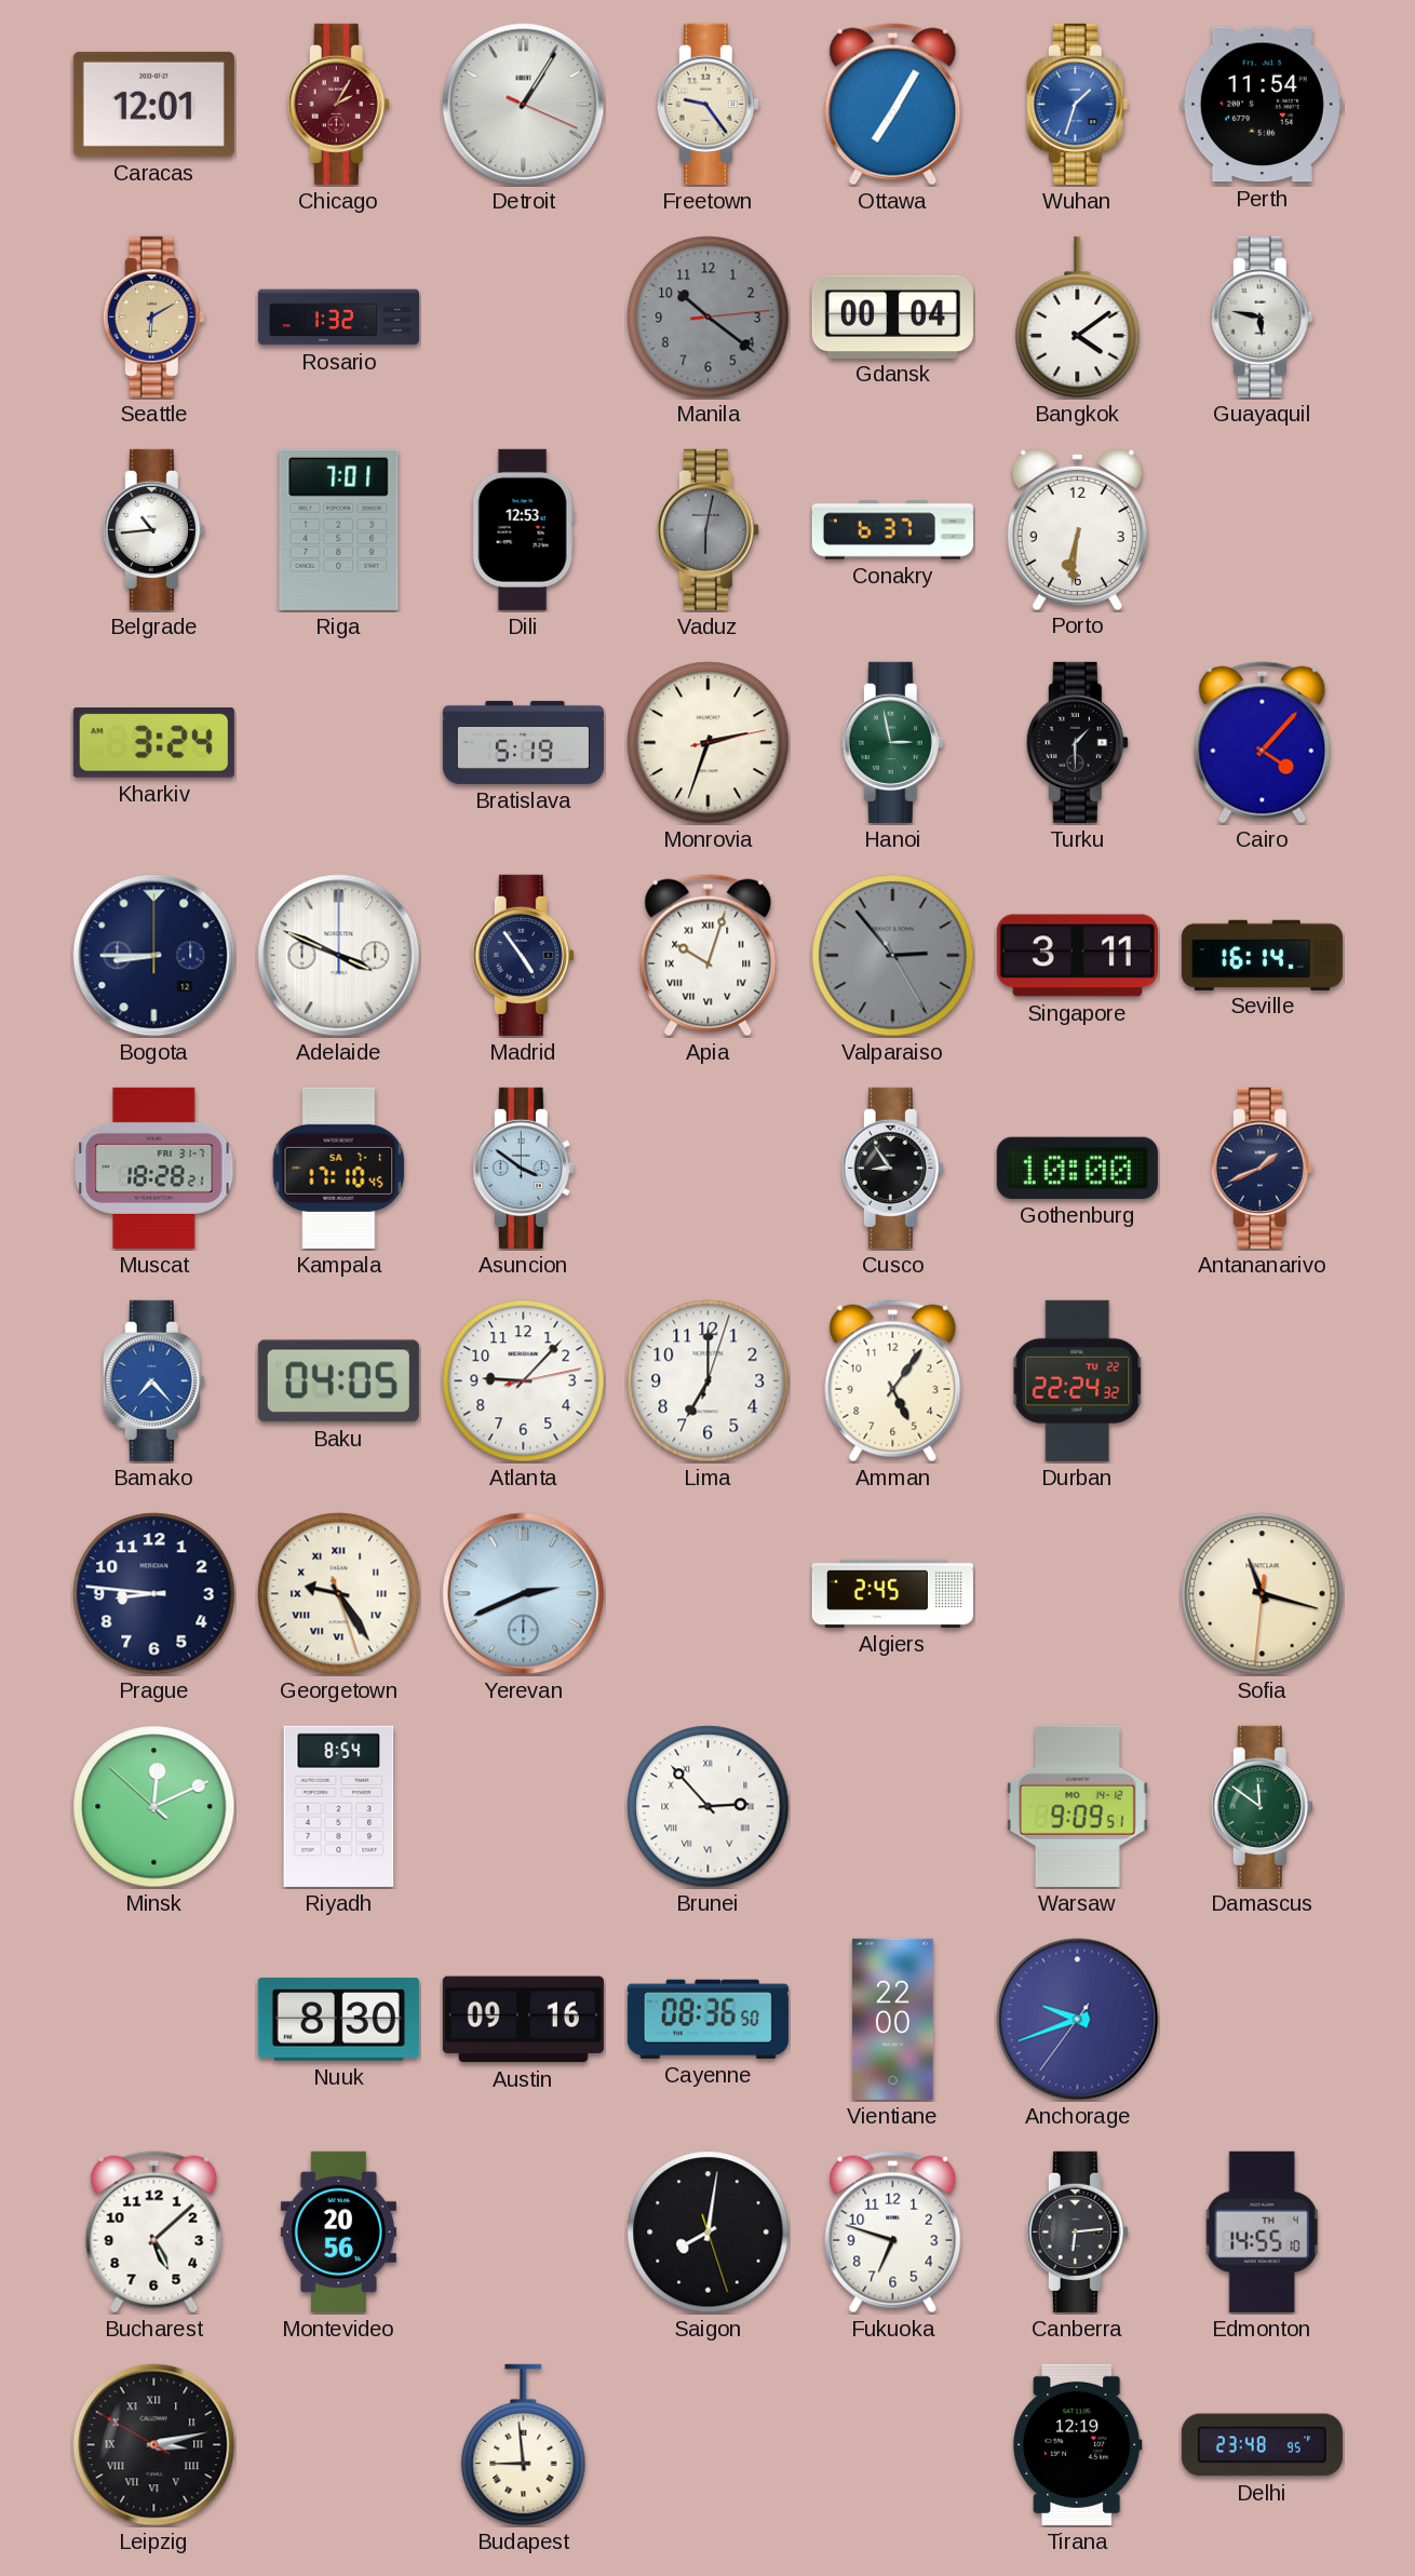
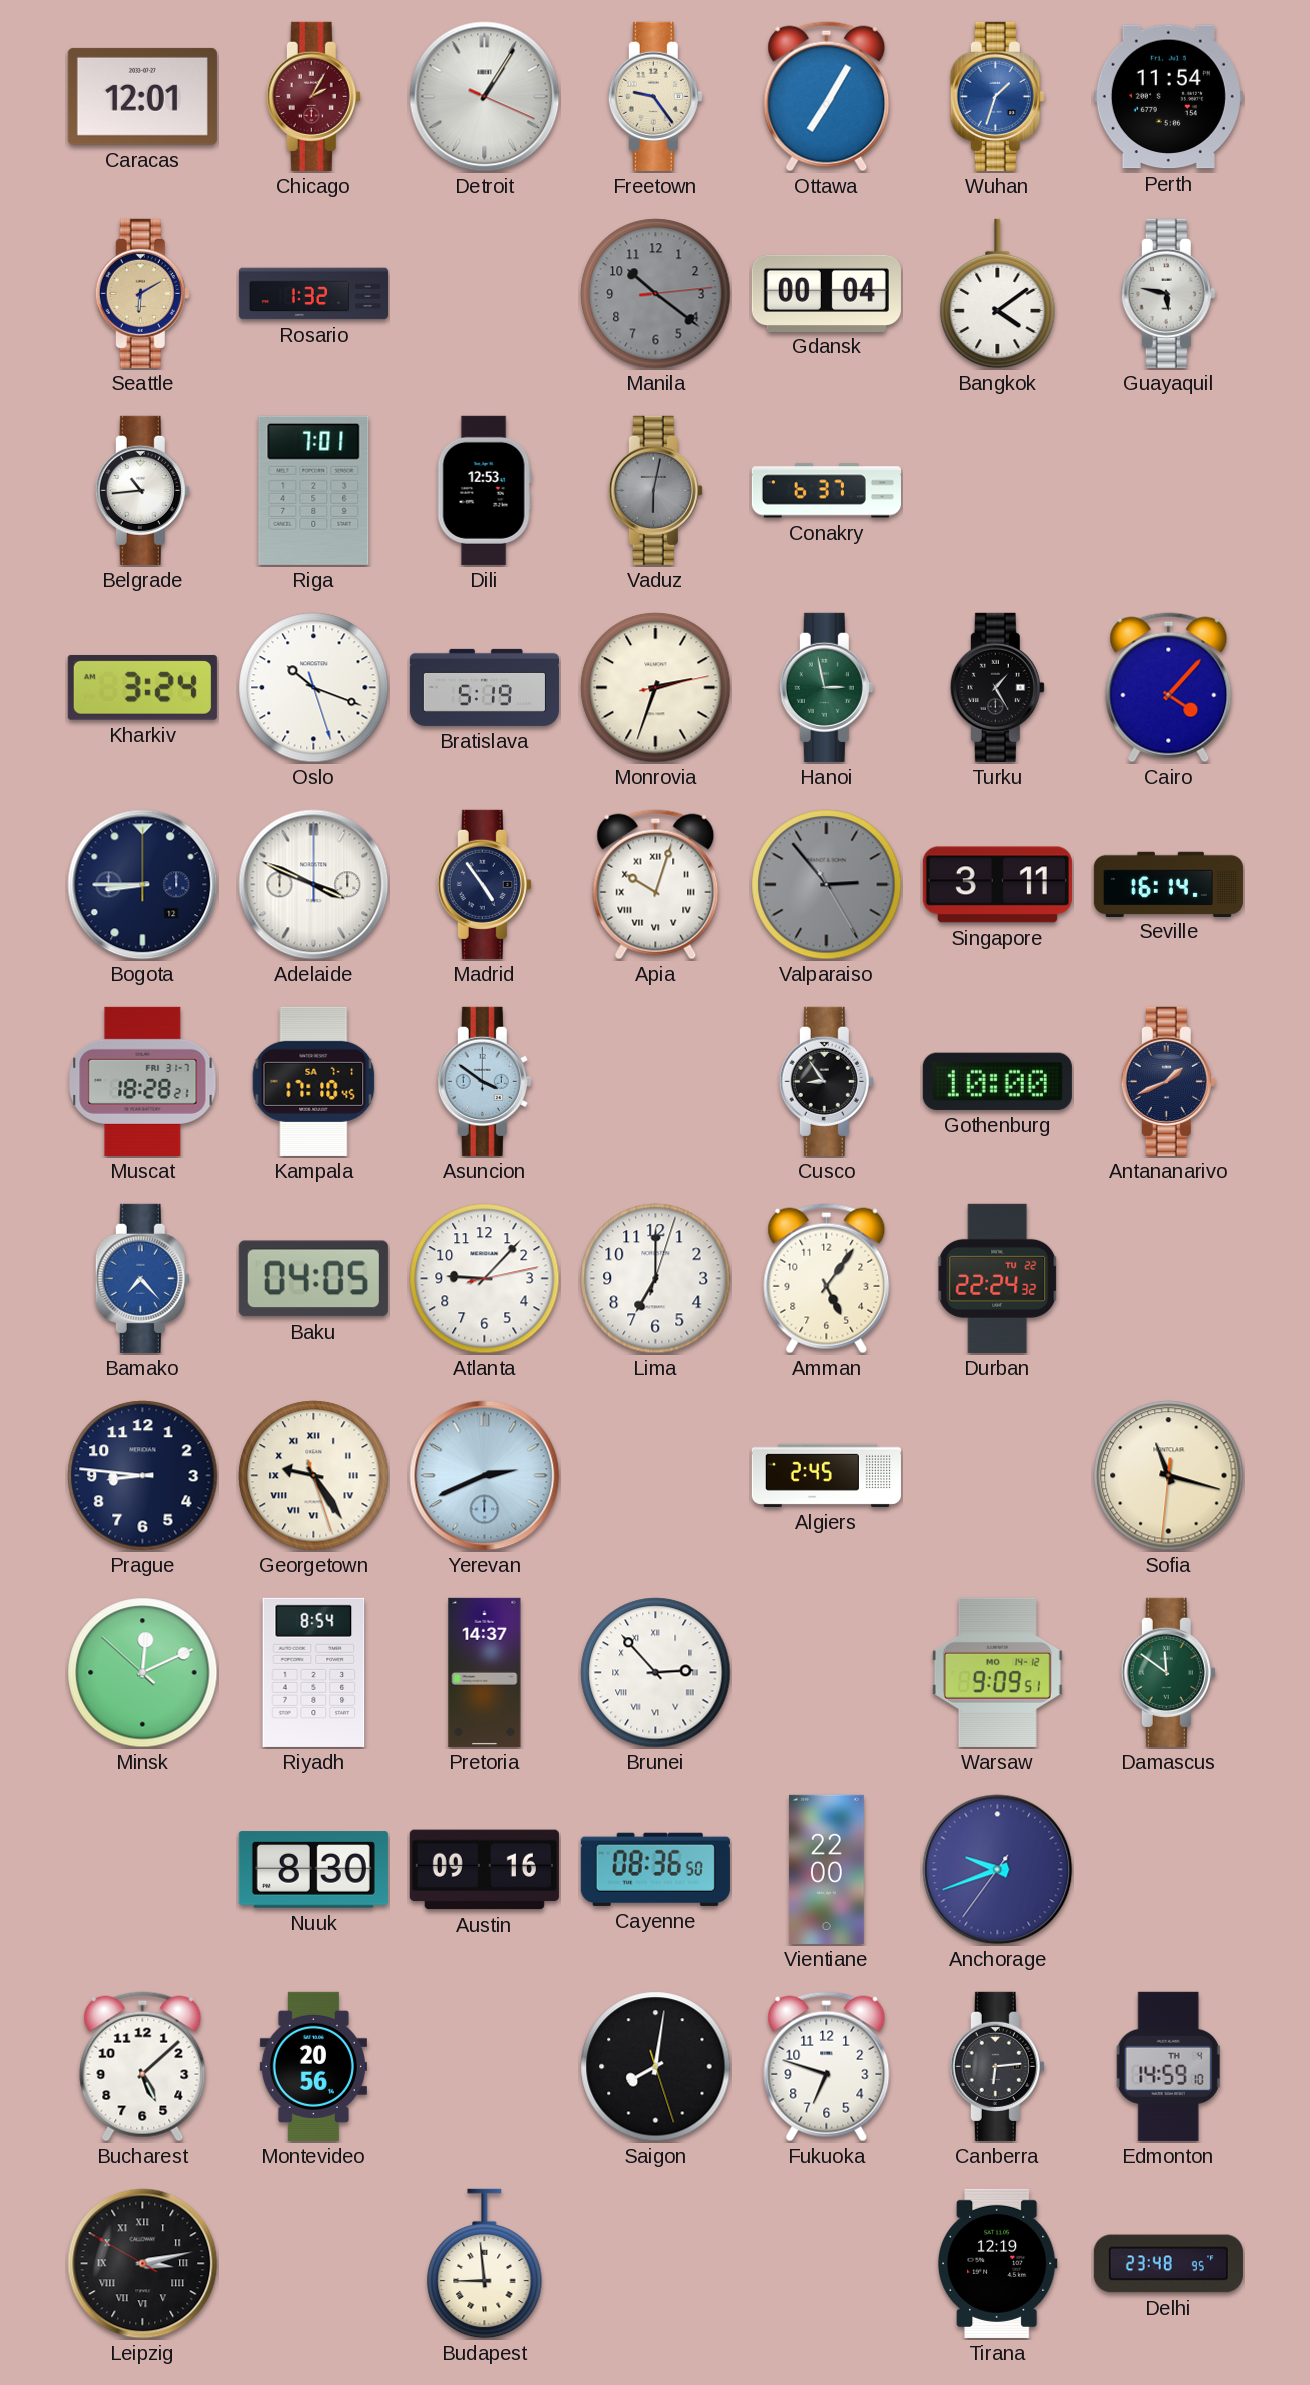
Porto: 6:31 -> none
Oslo: none -> 10:18
Turku: 1:30 -> 1:25
Pretoria: none -> 14:37
Edmonton: 14:55 -> 14:59
